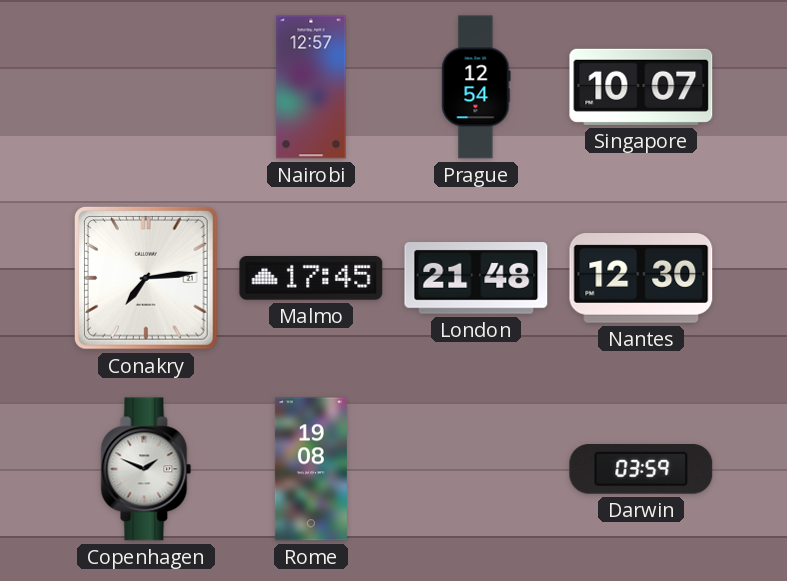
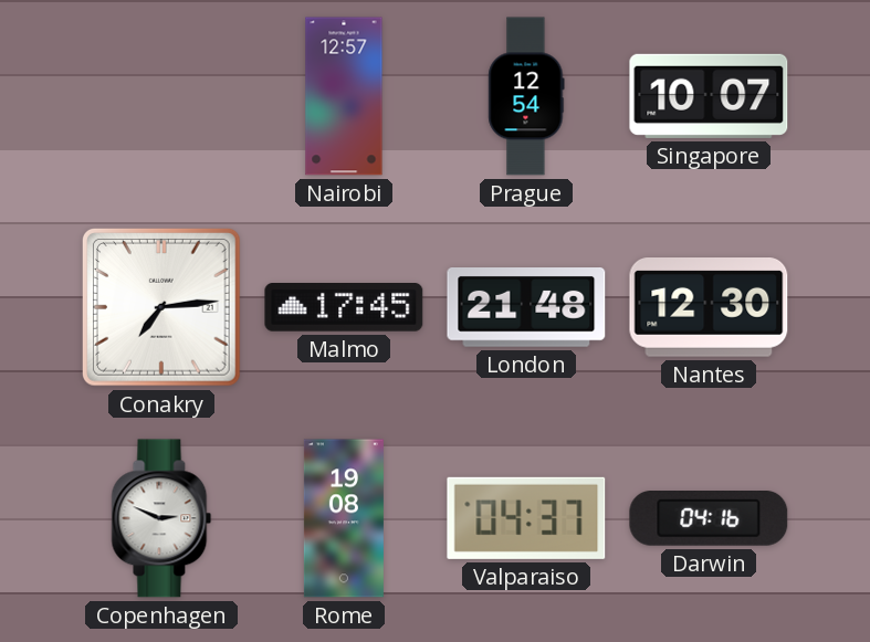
Copenhagen: 1:49 -> 2:49
Valparaiso: none -> 04:37
Darwin: 03:59 -> 04:16
